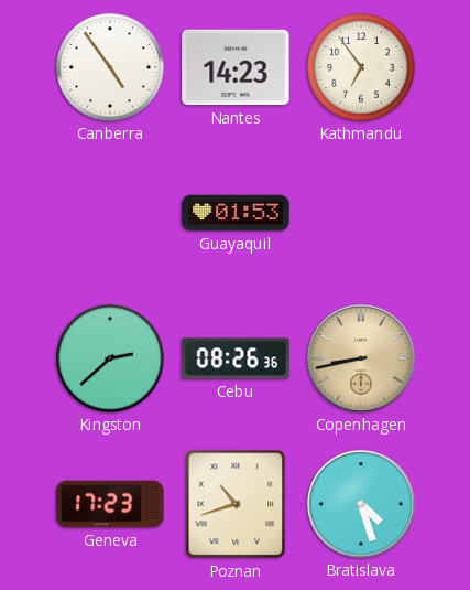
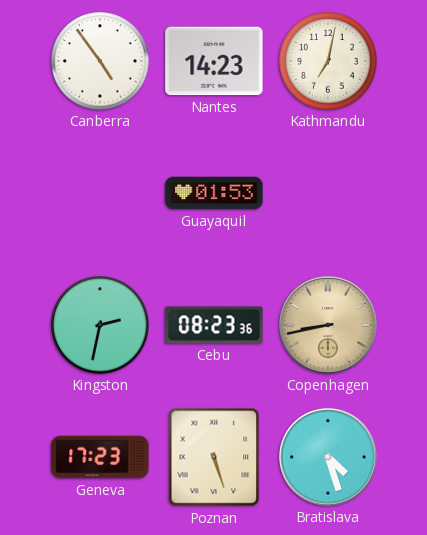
Kathmandu: 6:54 -> 7:02
Kingston: 2:38 -> 2:32
Cebu: 08:26 -> 08:23
Poznan: 10:42 -> 5:27
